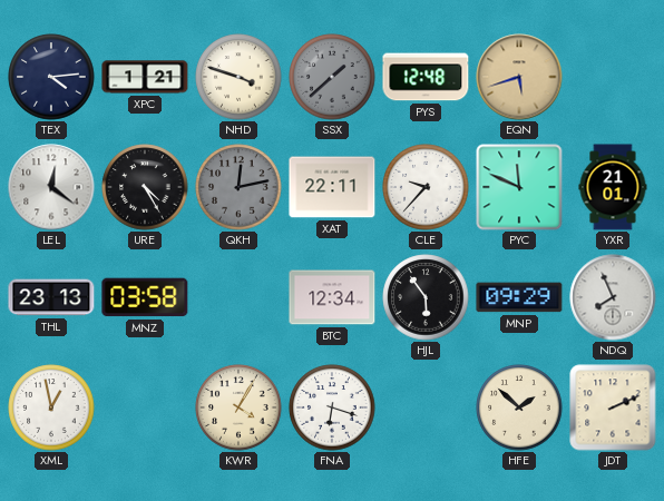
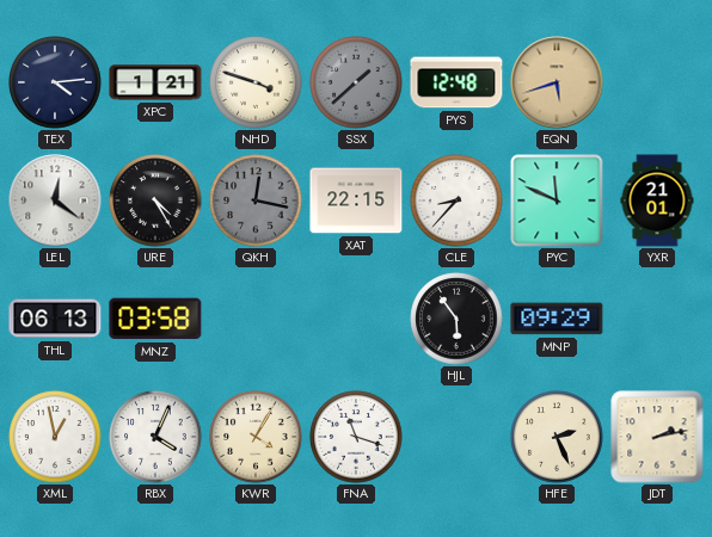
QKH: 12:13 -> 12:17
XAT: 22:11 -> 22:15
CLE: 9:37 -> 8:37
THL: 23:13 -> 06:13
BTC: 12:34 -> none
NDQ: 7:56 -> none
RBX: none -> 4:04
FNA: 6:18 -> 11:18
HFE: 1:52 -> 2:26
JDT: 2:11 -> 2:13
